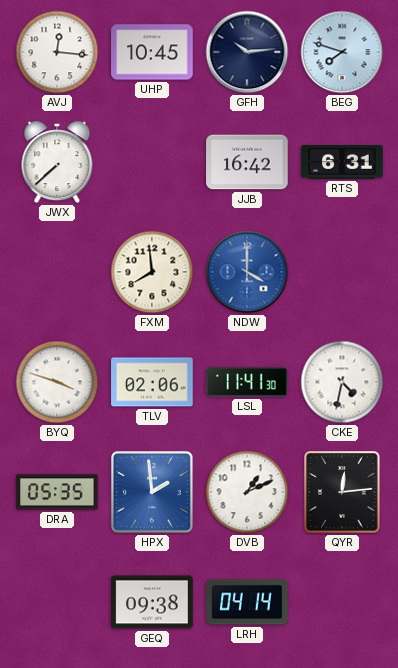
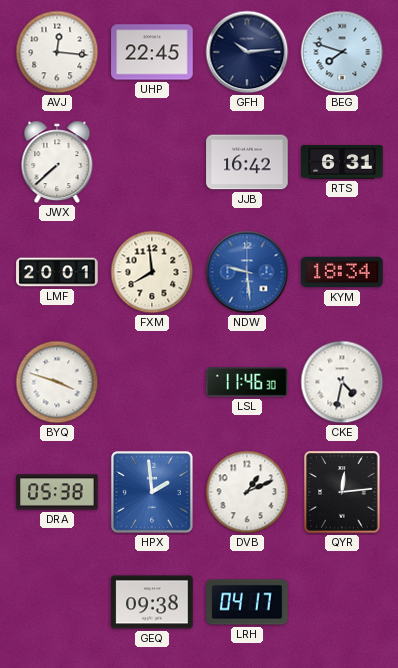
UHP: 10:45 -> 22:45
LMF: none -> 20:01
NDW: 4:00 -> 9:29
KYM: none -> 18:34
TLV: 02:06 -> none
LSL: 11:41 -> 11:46
DRA: 05:35 -> 05:38
LRH: 04:14 -> 04:17
